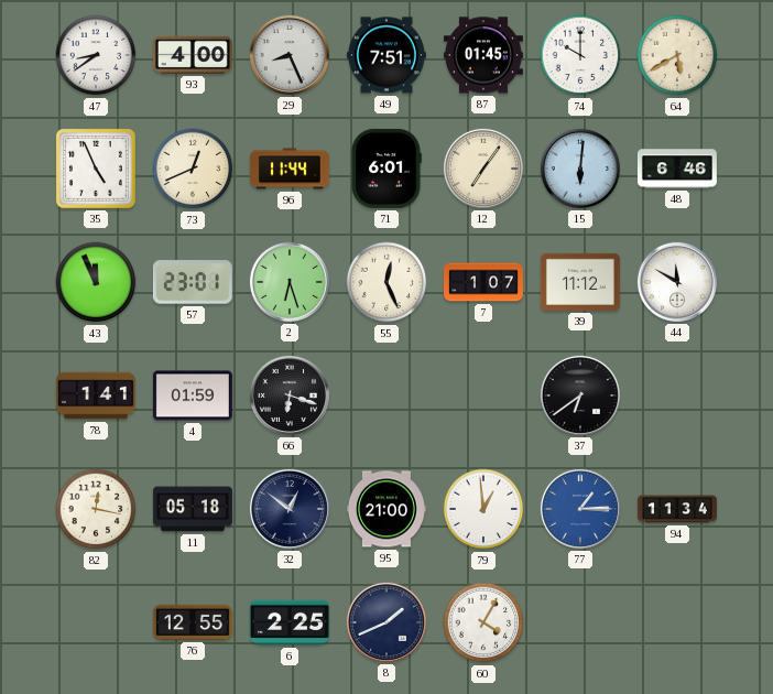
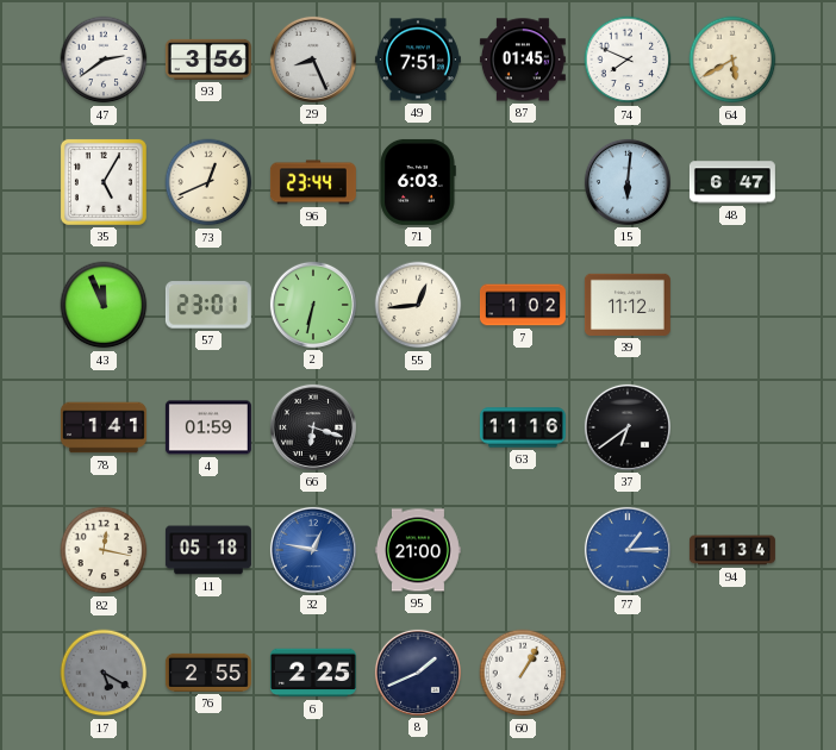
47: 8:39 -> 2:39
93: 4:00 -> 3:56
74: 10:00 -> 7:49
35: 4:56 -> 5:05
96: 11:44 -> 23:44
71: 6:01 -> 6:03
12: 7:06 -> none
48: 6:46 -> 6:47
2: 6:27 -> 6:32
55: 12:26 -> 12:44
7: 1:07 -> 1:02
44: 11:50 -> none
63: none -> 11:16
32: 12:51 -> 12:47
32 dial: navy -> blue
79: 12:59 -> none
17: none -> 5:20
76: 12:55 -> 2:55
60: 4:05 -> 1:05
